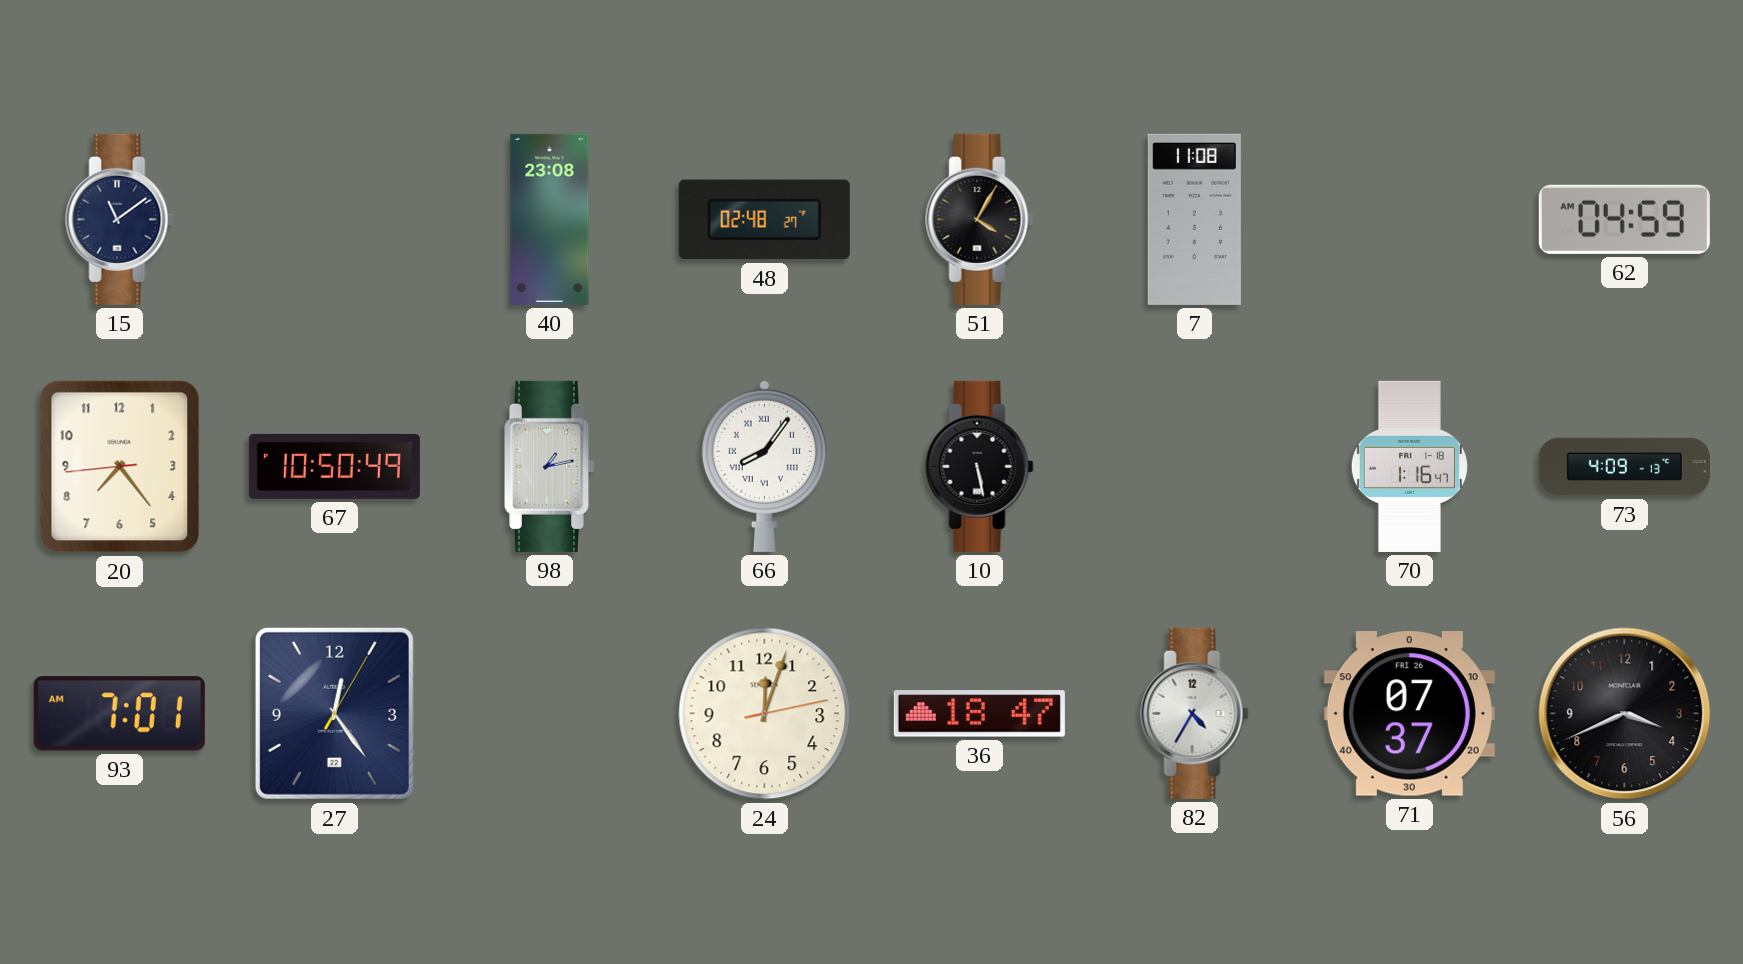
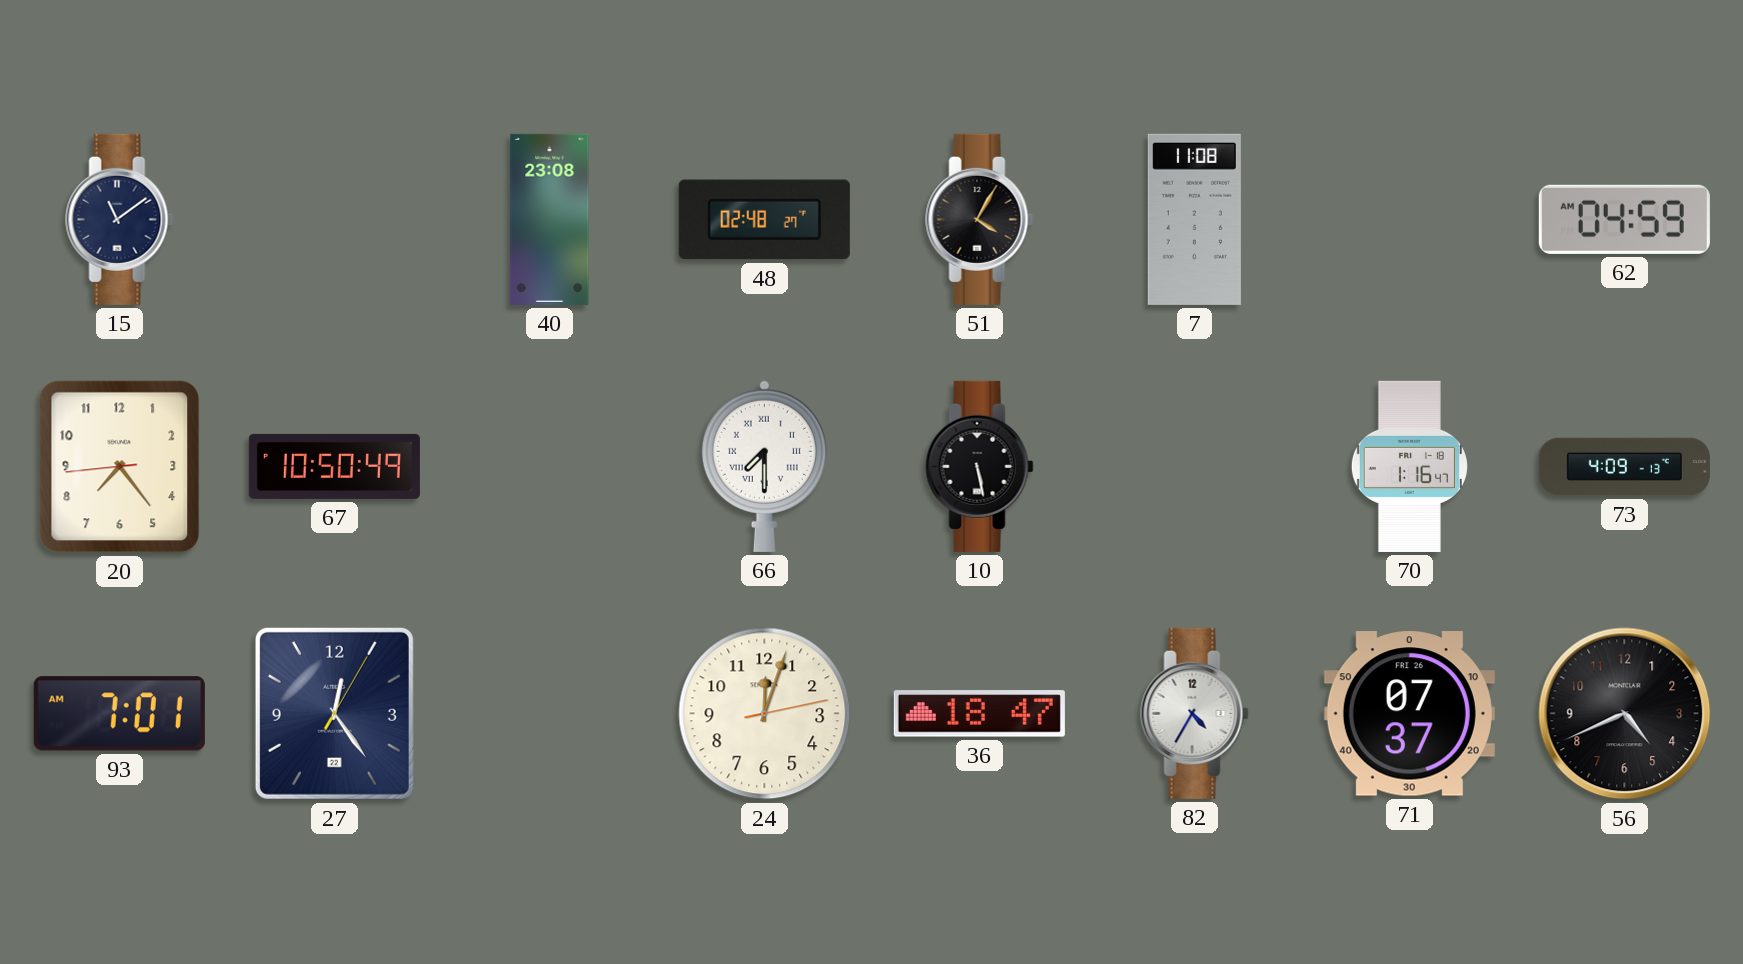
98: 1:13 -> none
66: 8:06 -> 7:30
56: 3:41 -> 4:41
